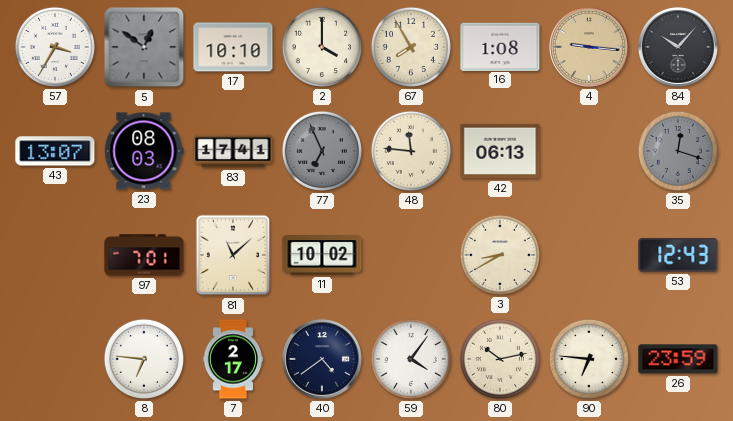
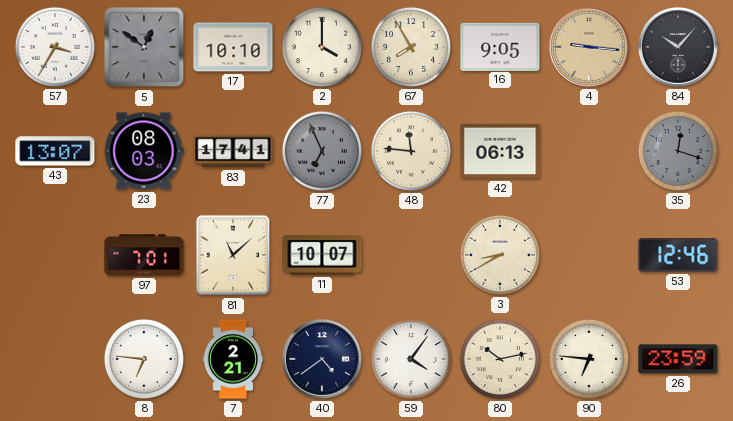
16: 1:08 -> 9:05
11: 10:02 -> 10:07
53: 12:43 -> 12:46
7: 2:17 -> 2:21
